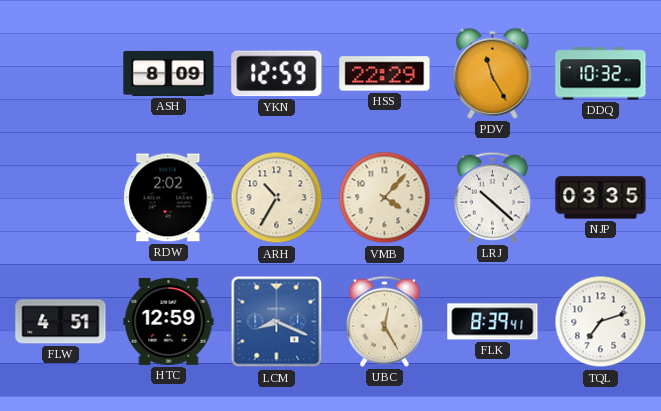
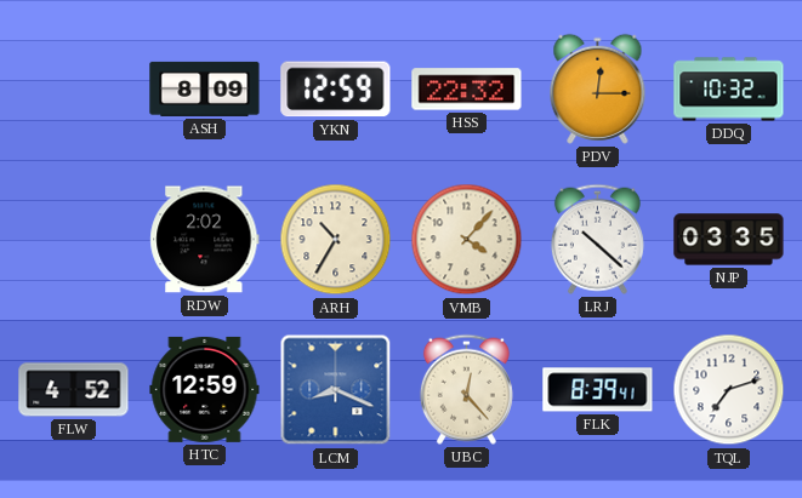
HSS: 22:29 -> 22:32
PDV: 11:25 -> 12:15
FLW: 4:51 -> 4:52
UBC: 12:25 -> 12:23
